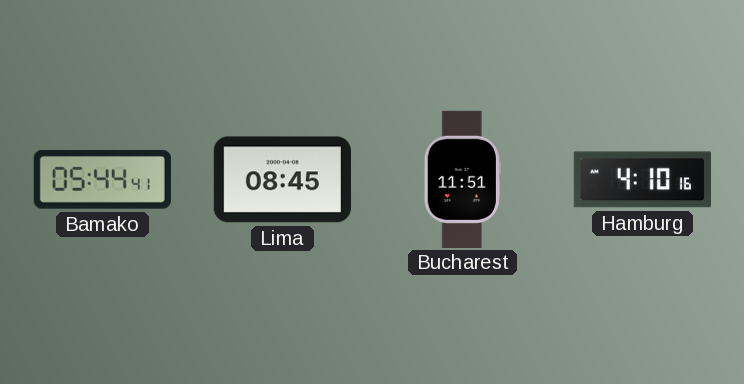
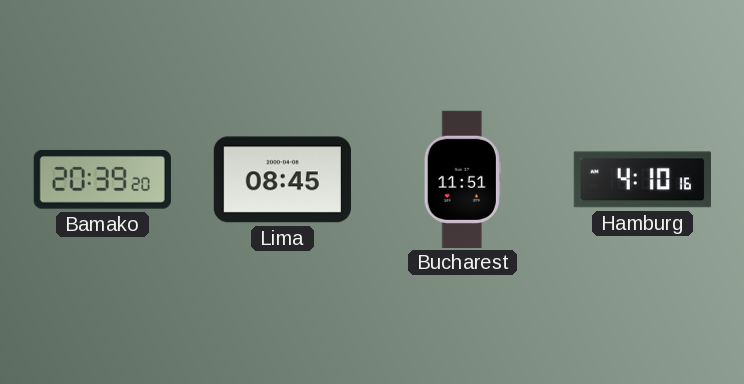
Bamako: 05:44 -> 20:39
